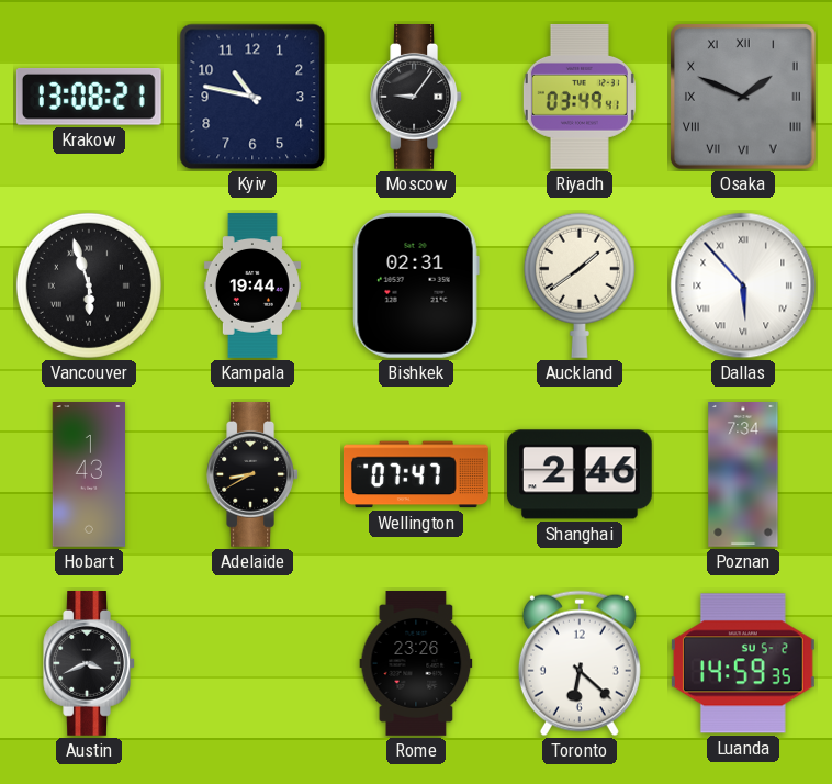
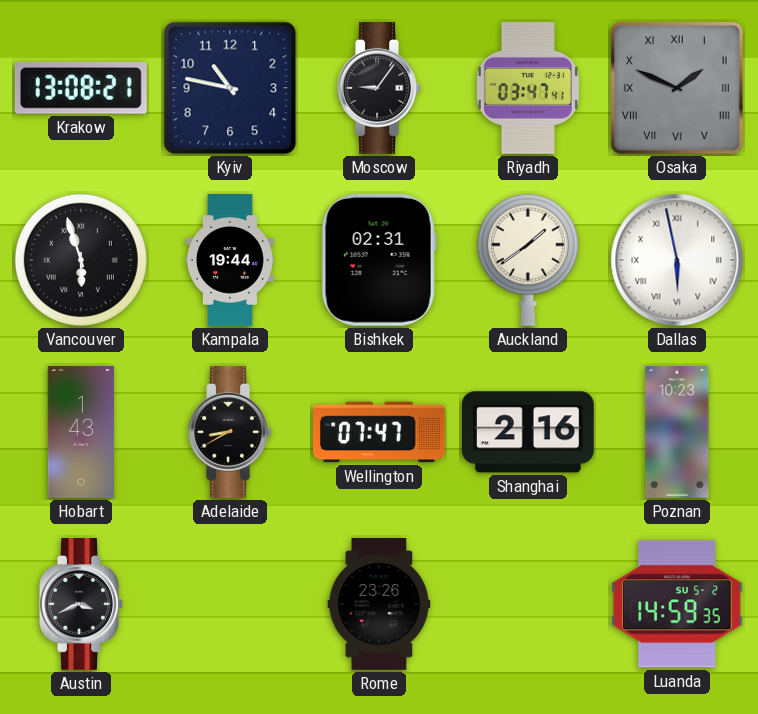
Riyadh: 03:49 -> 03:47
Dallas: 5:53 -> 5:58
Shanghai: 2:46 -> 2:16
Poznan: 7:34 -> 10:23
Toronto: 6:22 -> none
